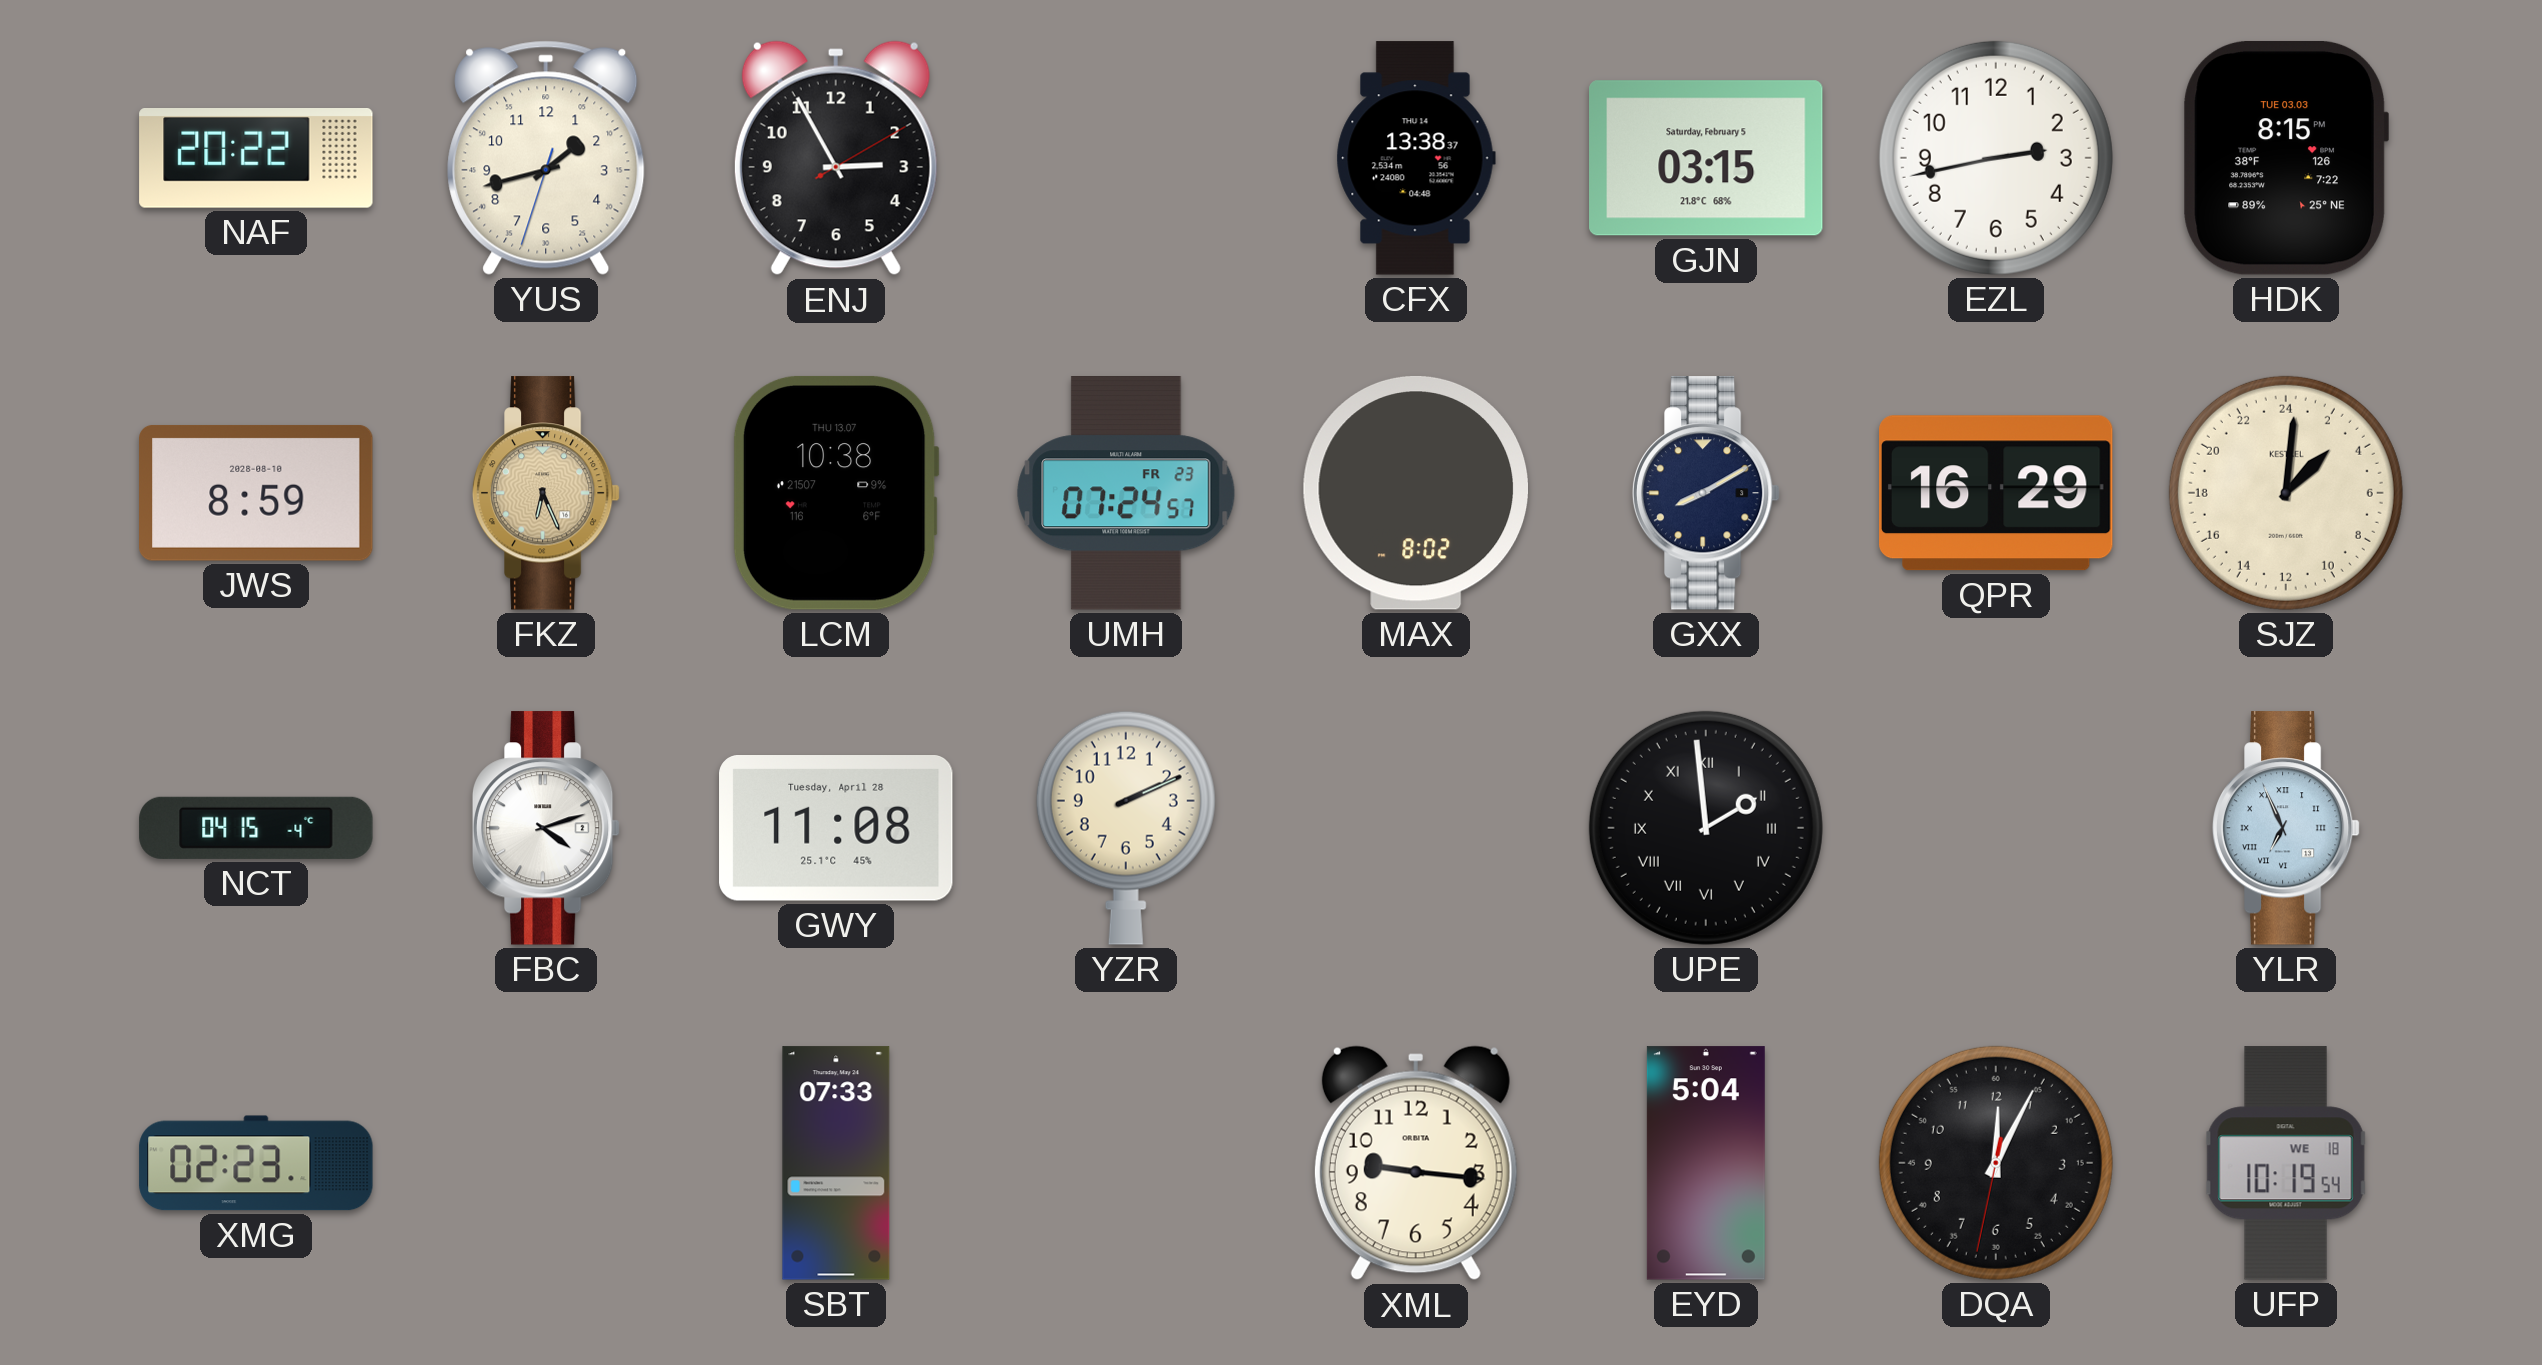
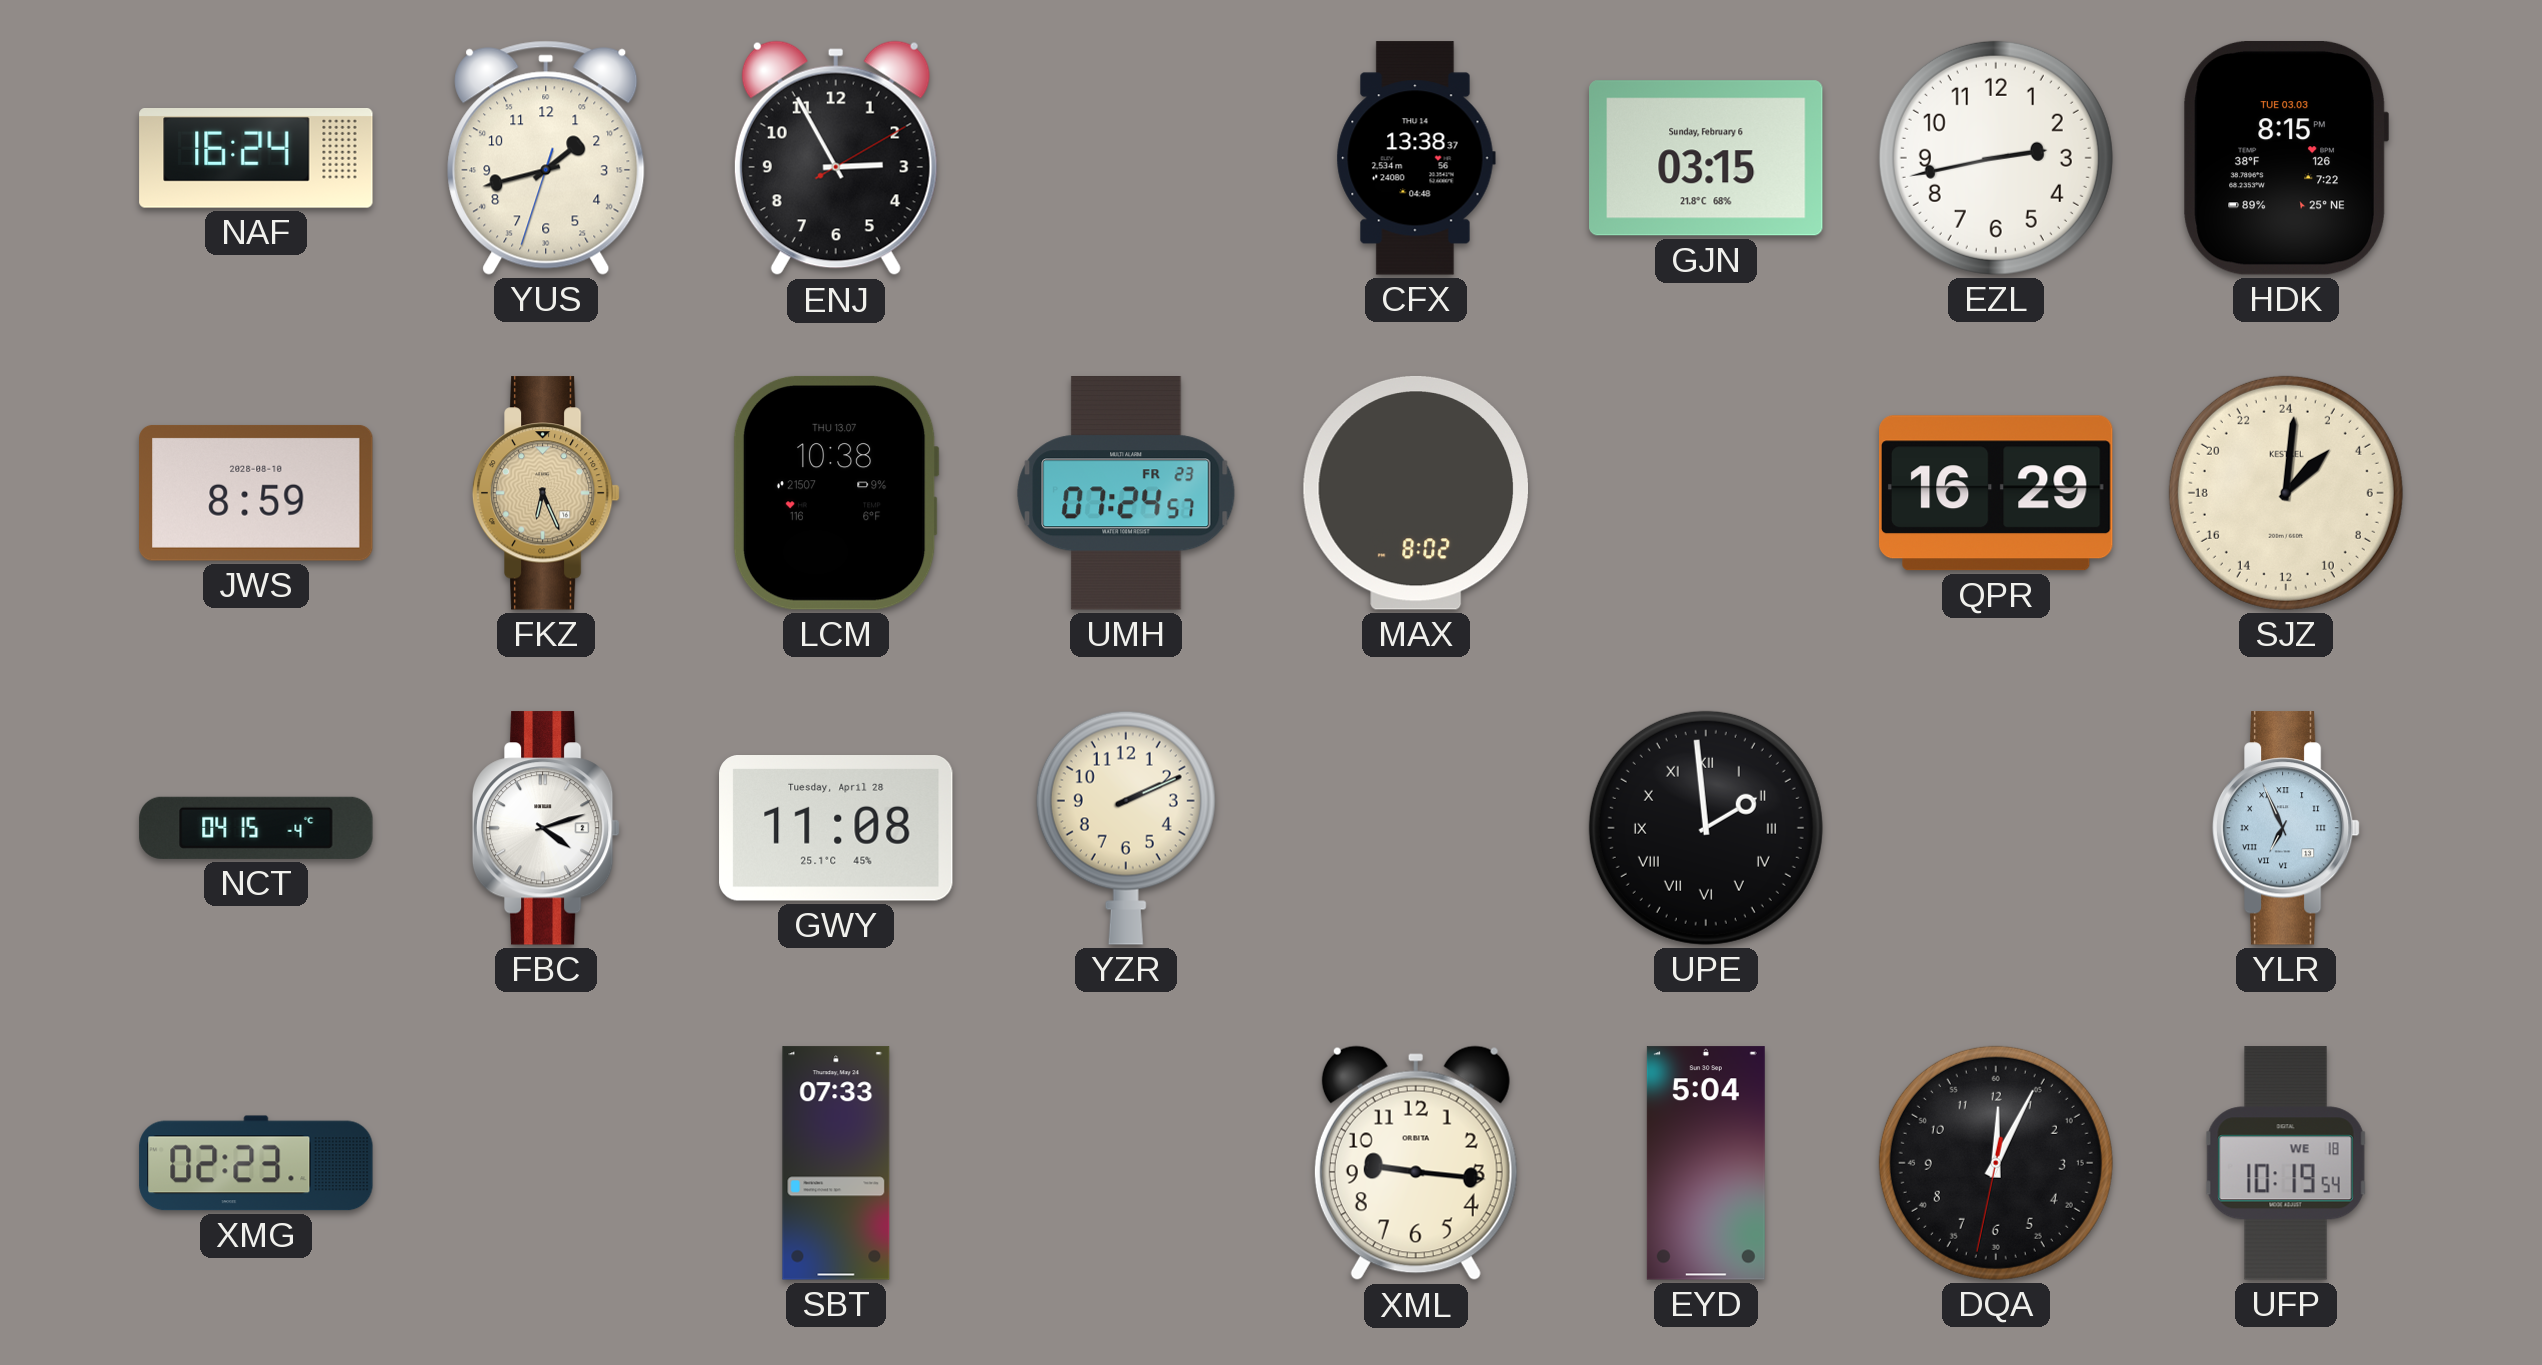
NAF: 20:22 -> 16:24
GJN date: Saturday, February 5 -> Sunday, February 6
GXX: 8:10 -> none
